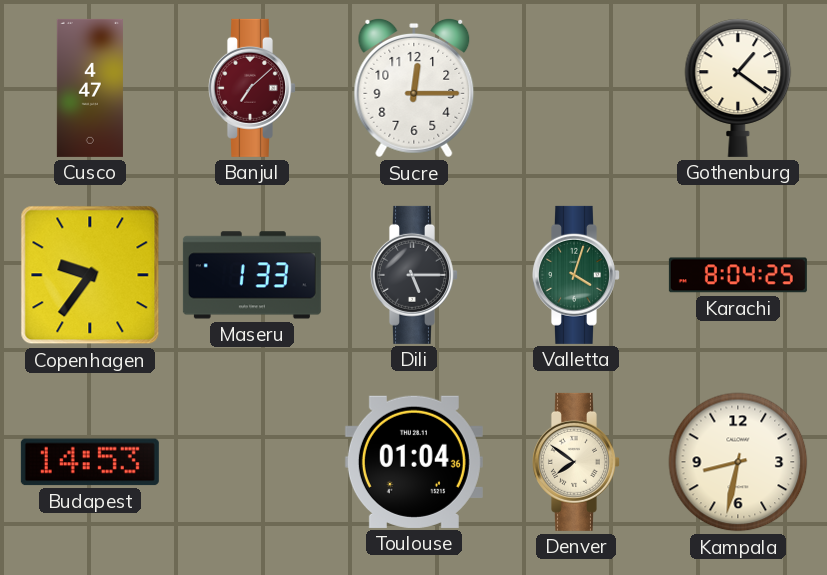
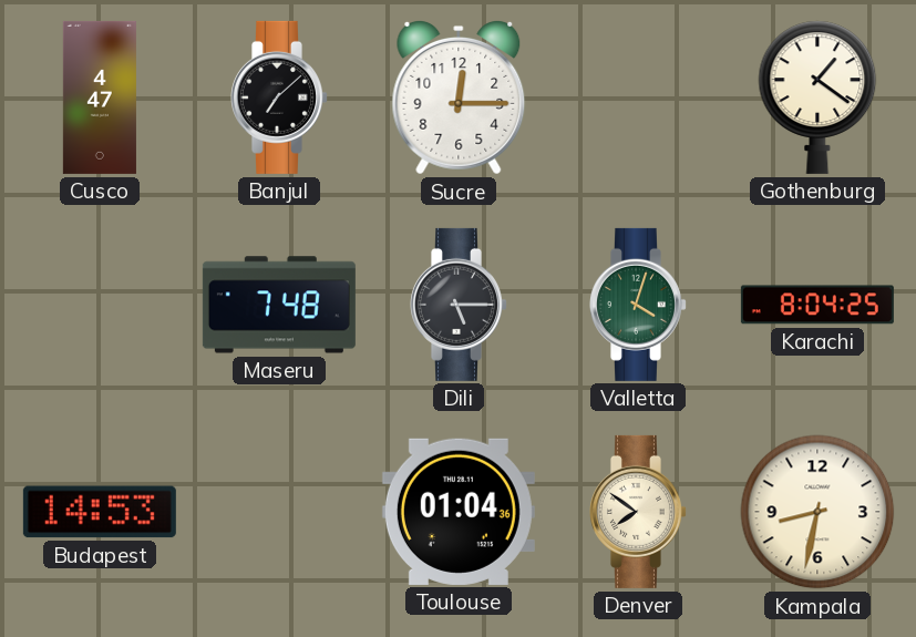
Banjul dial: burgundy -> black
Copenhagen: 9:36 -> none
Maseru: 1:33 -> 7:48
